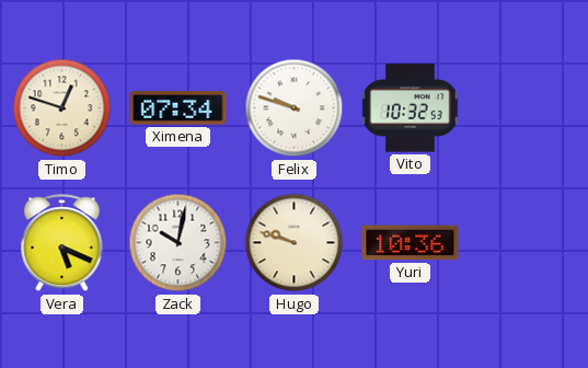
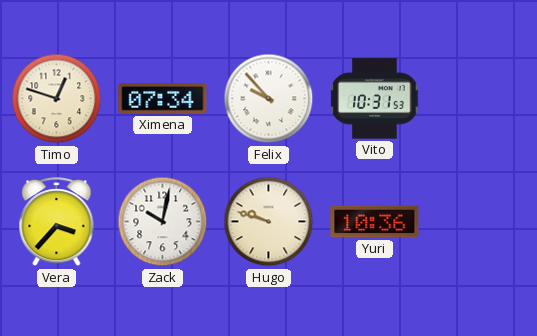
Felix: 9:48 -> 9:53
Vito: 10:32 -> 10:31
Vera: 5:19 -> 3:37
